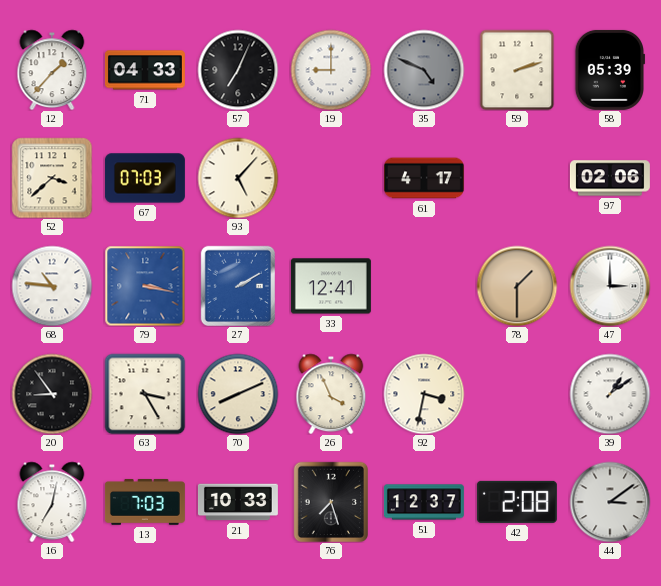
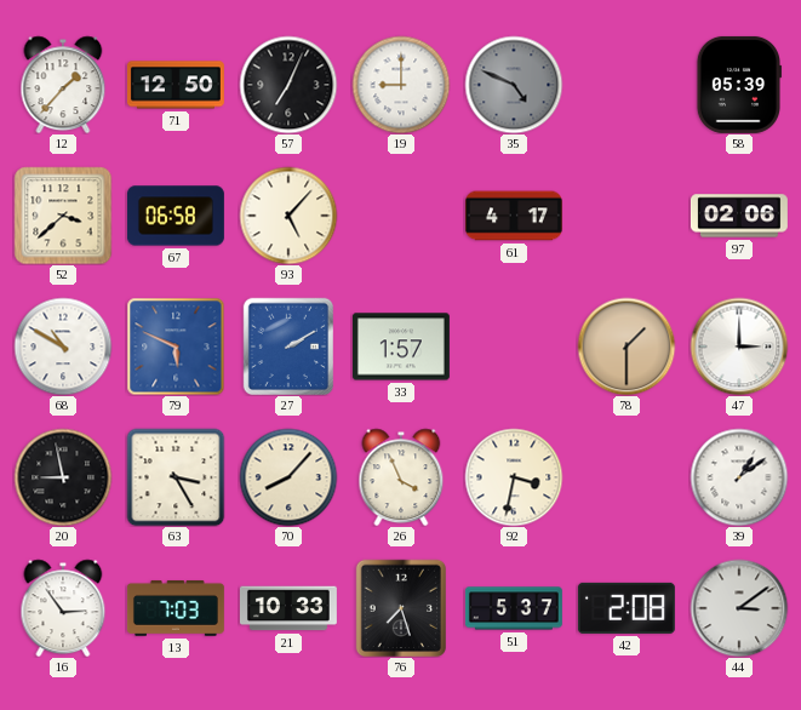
71: 04:33 -> 12:50
59: 2:12 -> none
67: 07:03 -> 06:58
68: 10:46 -> 10:50
79: 3:17 -> 5:49
33: 12:41 -> 1:57
20: 8:54 -> 8:58
70: 8:11 -> 8:07
16: 7:02 -> 2:54
51: 12:37 -> 5:37
